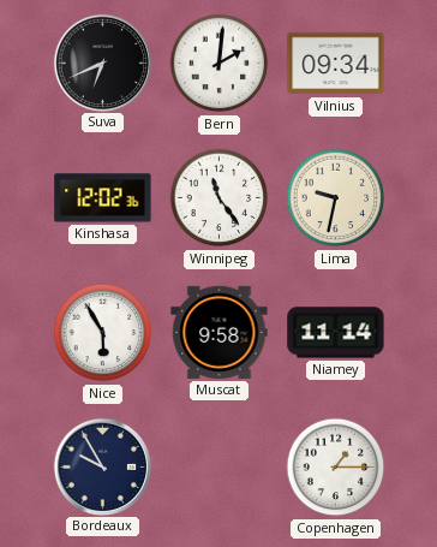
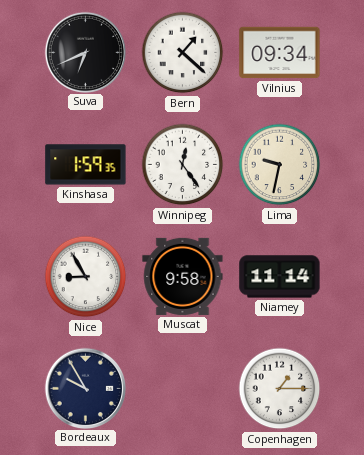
Bern: 2:01 -> 1:22
Kinshasa: 12:02 -> 1:59
Winnipeg: 11:24 -> 12:24
Nice: 5:55 -> 8:55
